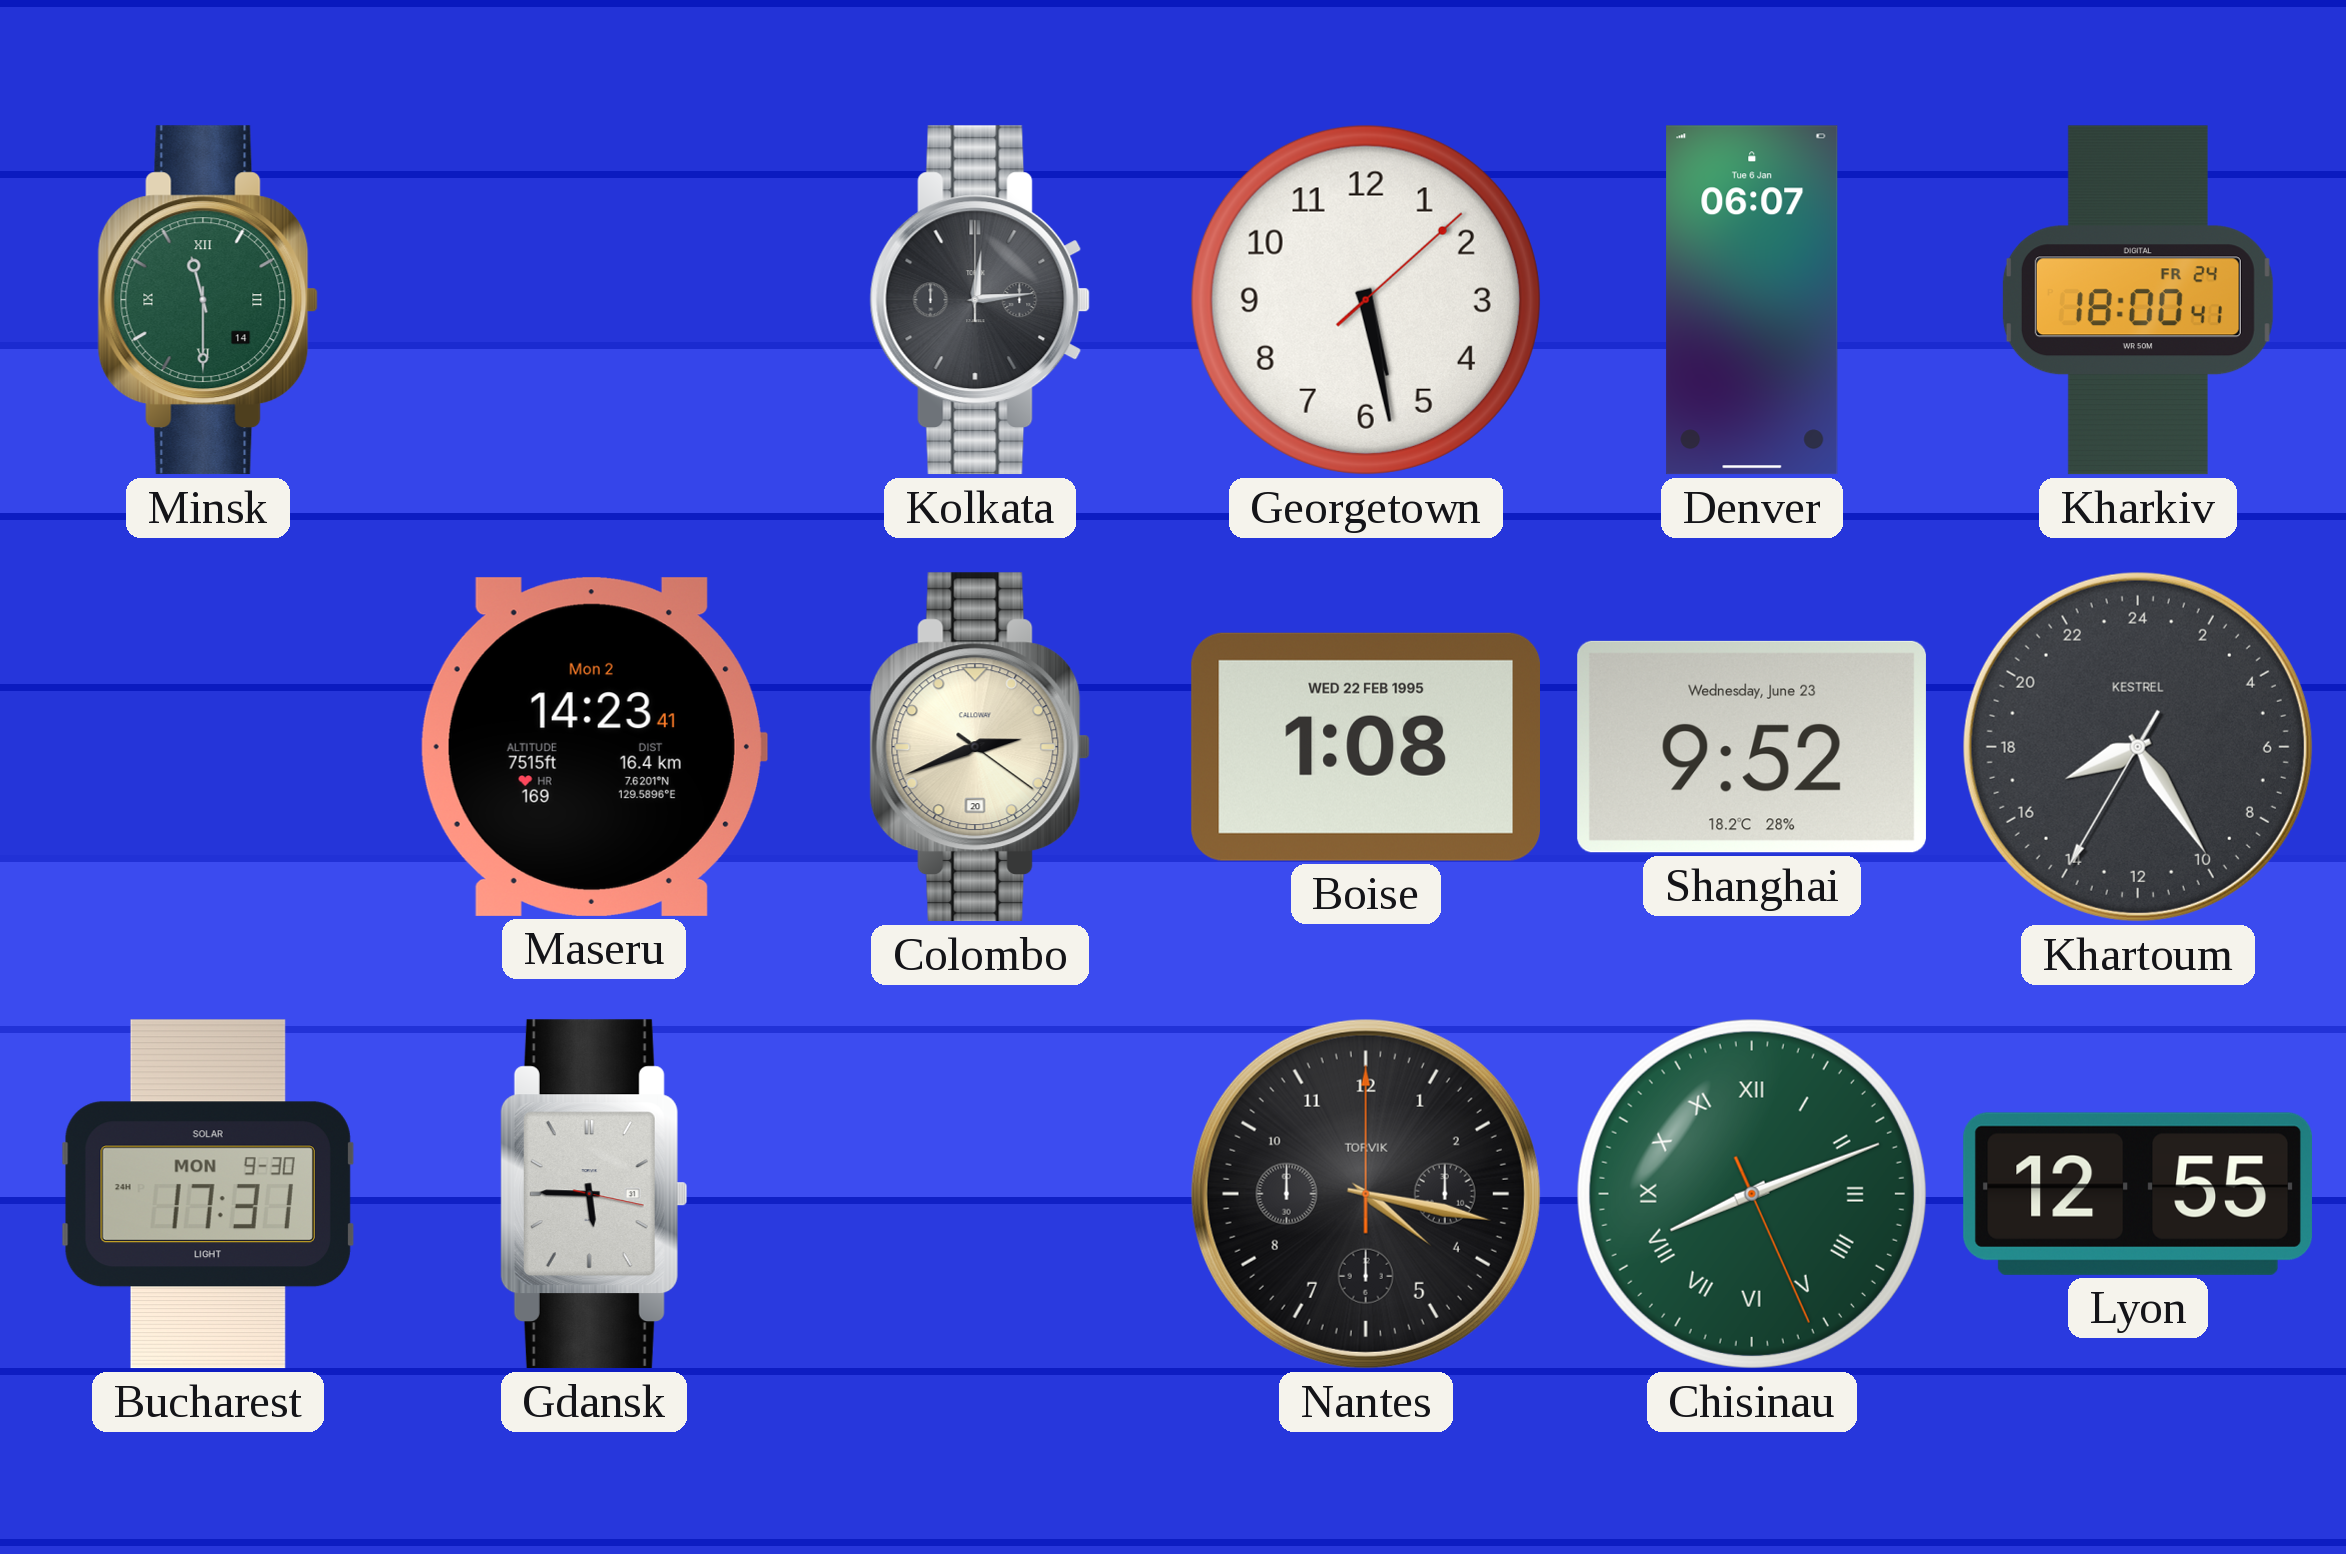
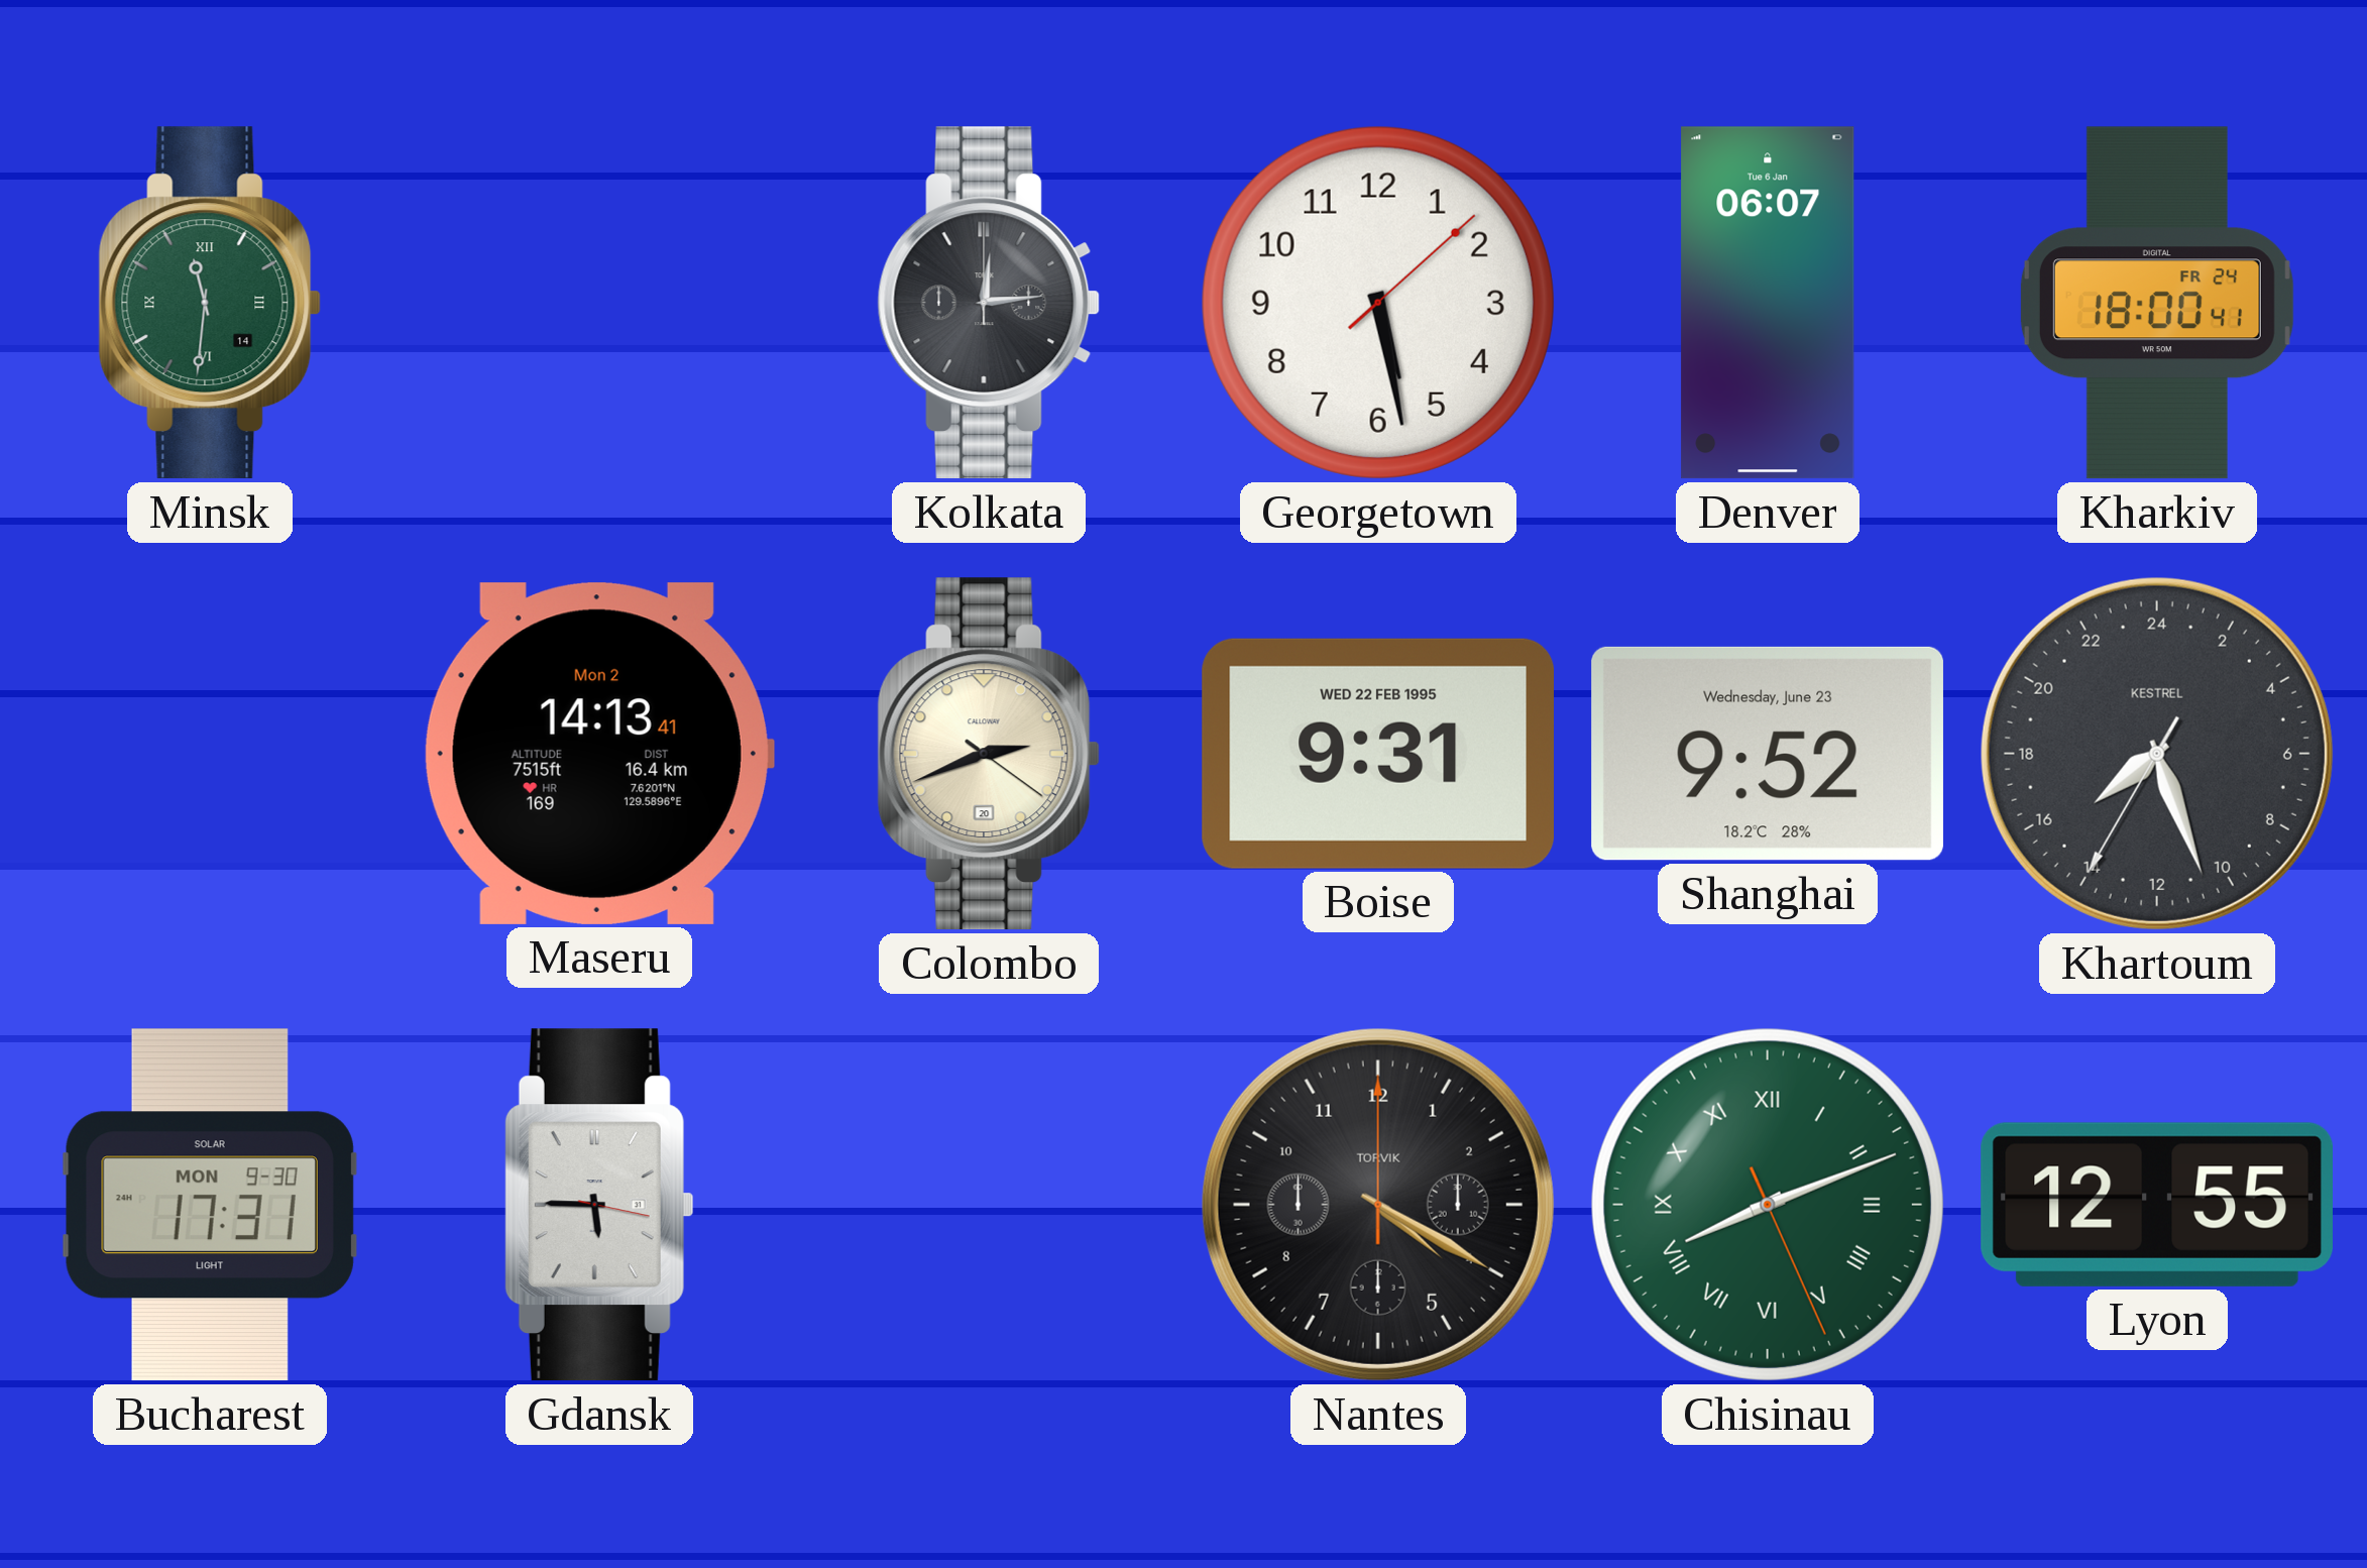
Minsk: 11:30 -> 11:31
Maseru: 14:23 -> 14:13
Boise: 1:08 -> 9:31
Khartoum: 16:24 -> 15:26
Nantes: 4:17 -> 4:20
